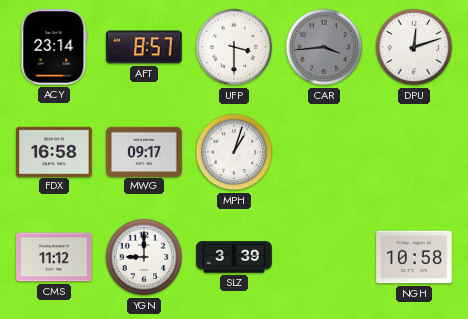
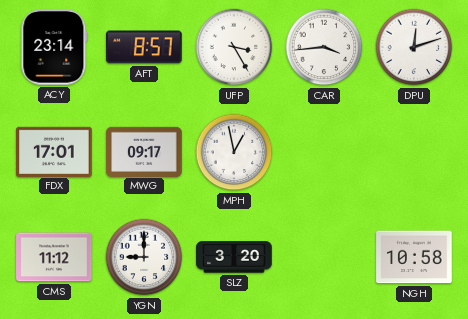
UFP: 3:30 -> 3:25
CAR dial: grey -> white
FDX: 16:58 -> 17:01
MPH: 1:03 -> 12:58
SLZ: 3:39 -> 3:20
